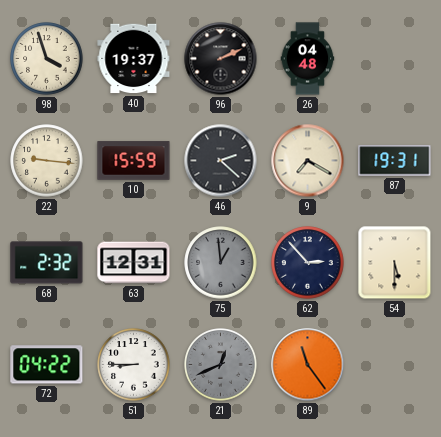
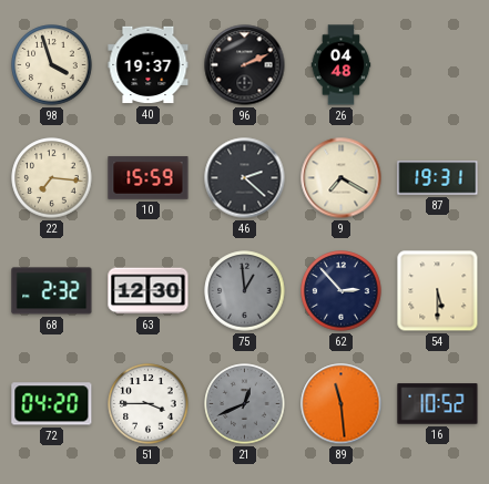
22: 9:16 -> 7:16
63: 12:31 -> 12:30
72: 04:22 -> 04:20
51: 8:45 -> 3:45
89: 11:24 -> 11:29
16: none -> 10:52
